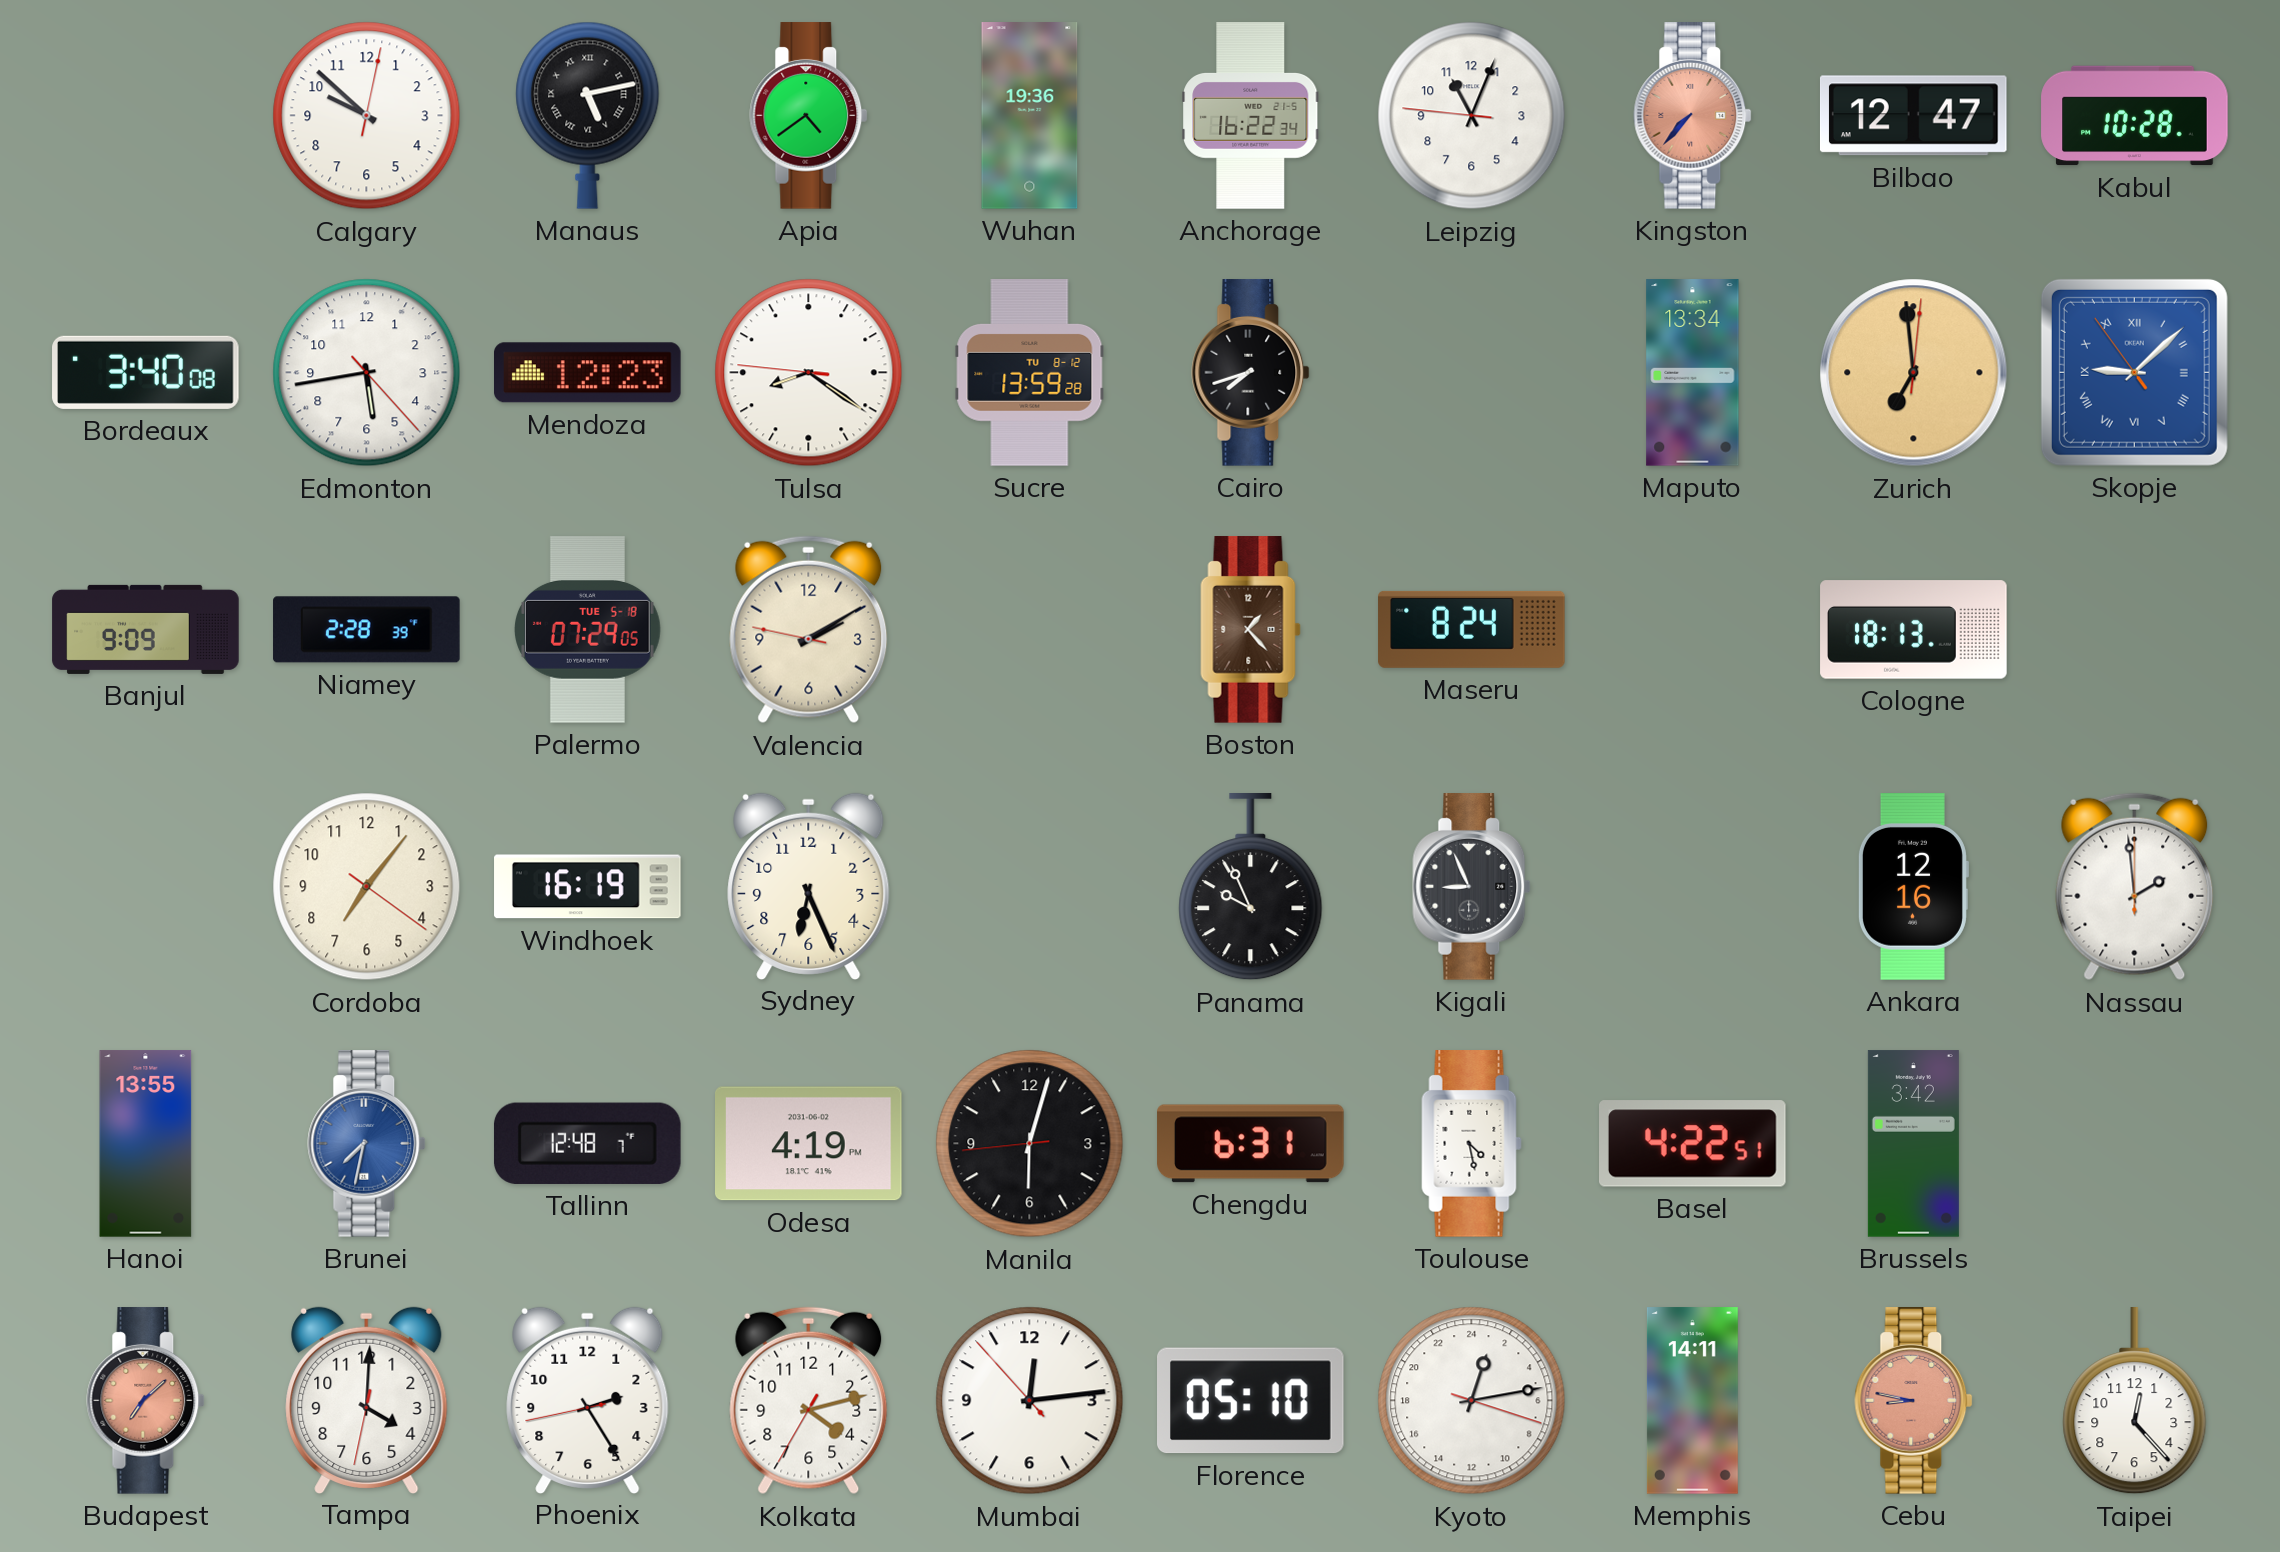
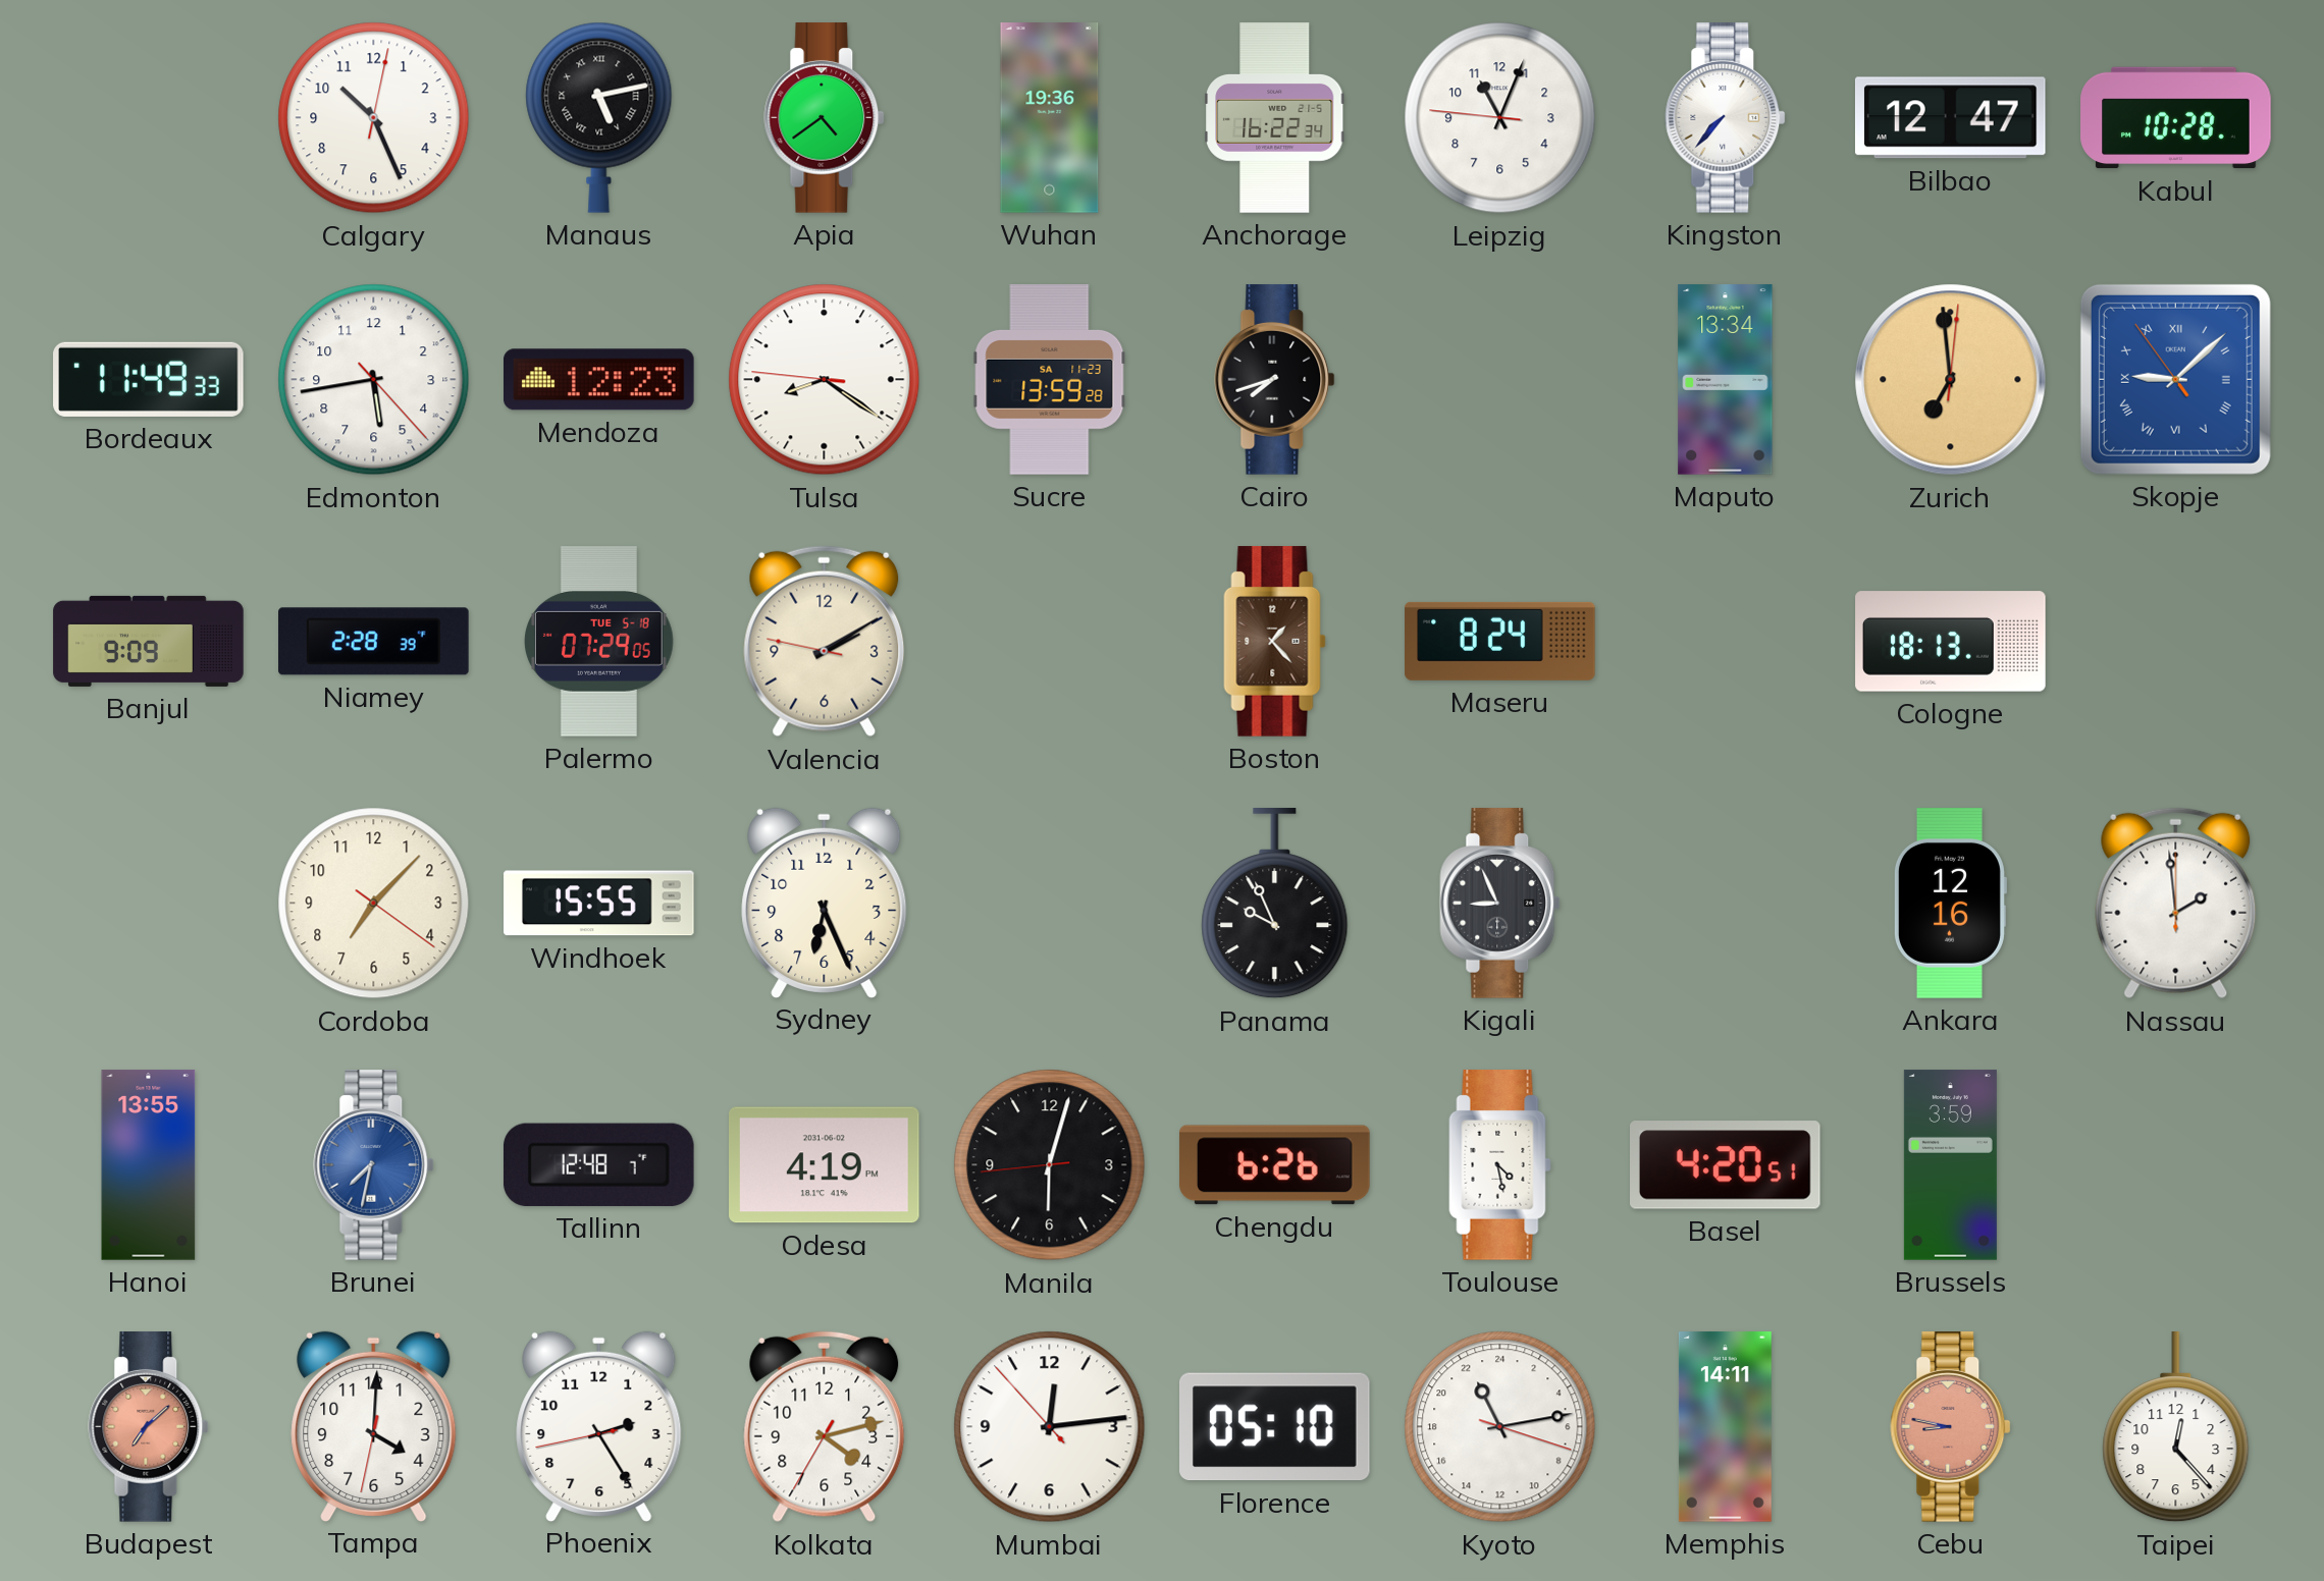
Calgary: 9:52 -> 10:26
Kingston dial: salmon -> white
Bordeaux: 3:40 -> 11:49
Sucre date: TU 8-12 -> SA 11-23
Cordoba: 7:06 -> 7:07
Windhoek: 16:19 -> 15:55
Chengdu: 6:31 -> 6:26
Basel: 4:22 -> 4:20
Brussels: 3:42 -> 3:59
Kyoto: 1:13 -> 22:13
